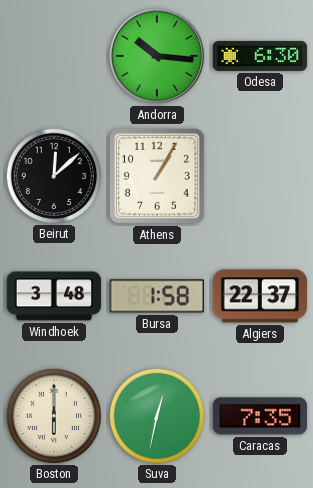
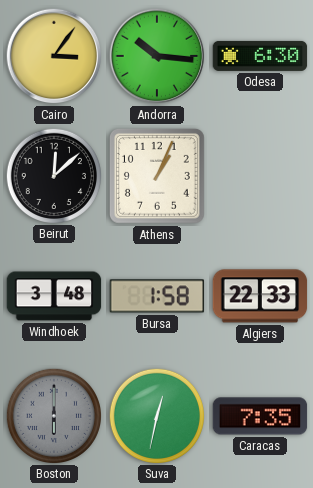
Cairo: none -> 3:06
Athens: 1:05 -> 1:04
Algiers: 22:37 -> 22:33
Boston dial: cream -> grey
